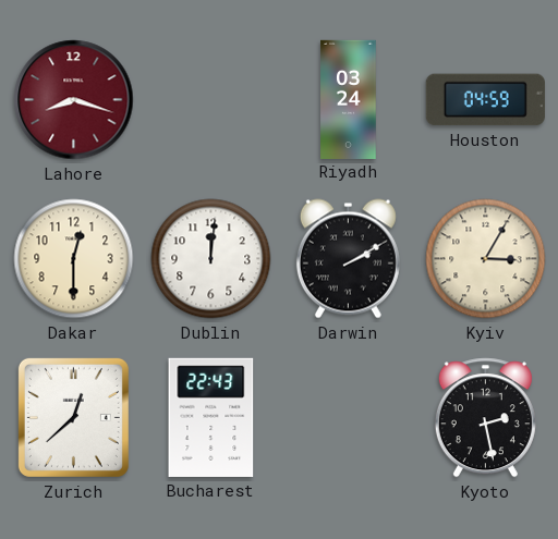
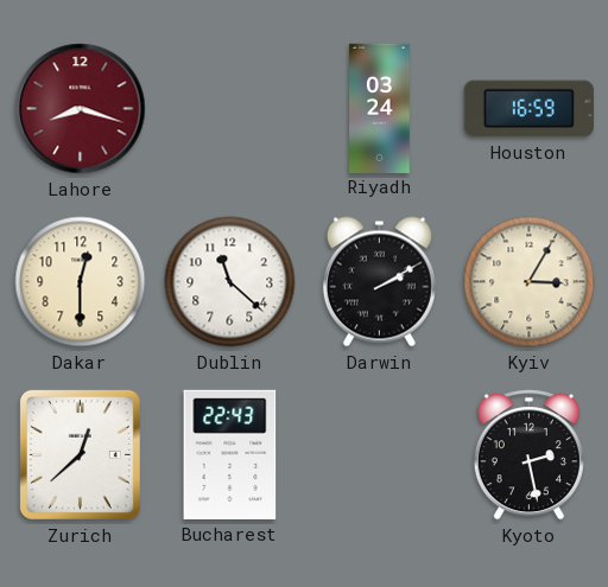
Houston: 04:59 -> 16:59
Dublin: 12:01 -> 11:22
